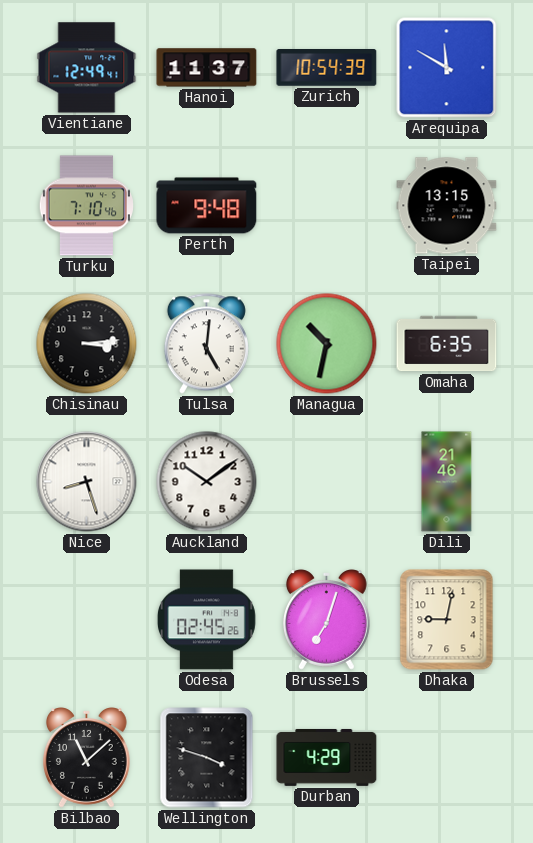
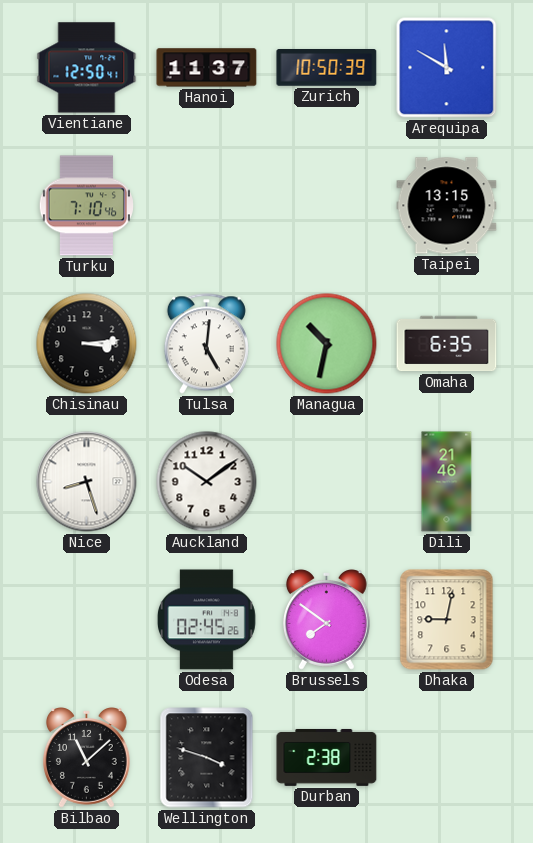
Vientiane: 12:49 -> 12:50
Zurich: 10:54 -> 10:50
Perth: 9:48 -> none
Brussels: 7:03 -> 7:51
Durban: 4:29 -> 2:38
